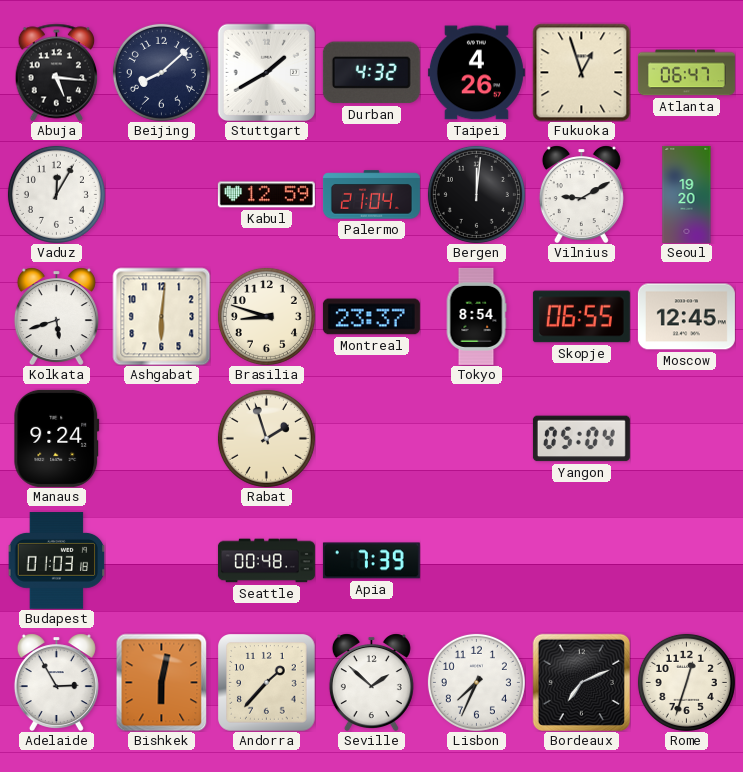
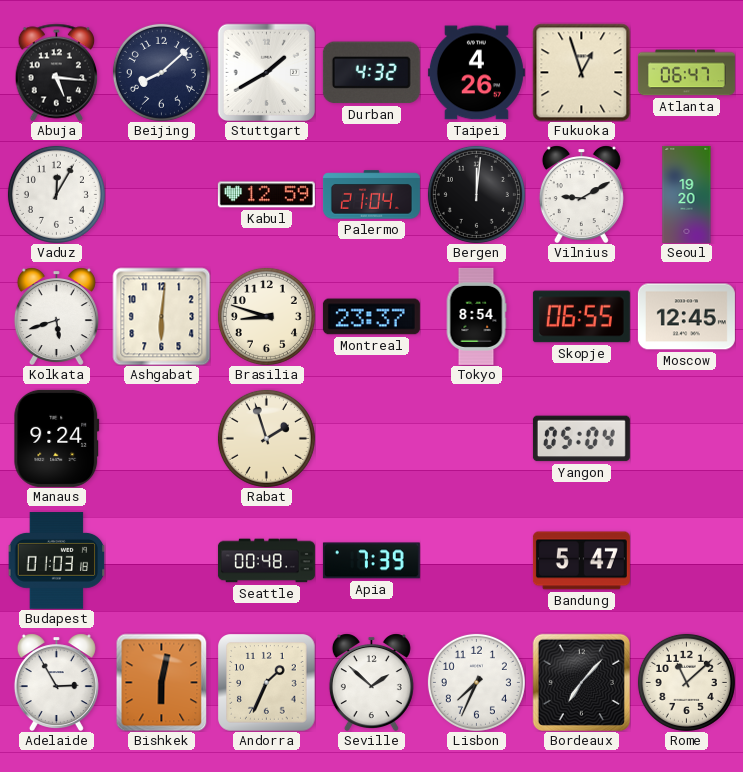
Bandung: none -> 5:47
Andorra: 1:37 -> 1:34
Bordeaux: 7:11 -> 7:07
Rome: 12:33 -> 11:08
